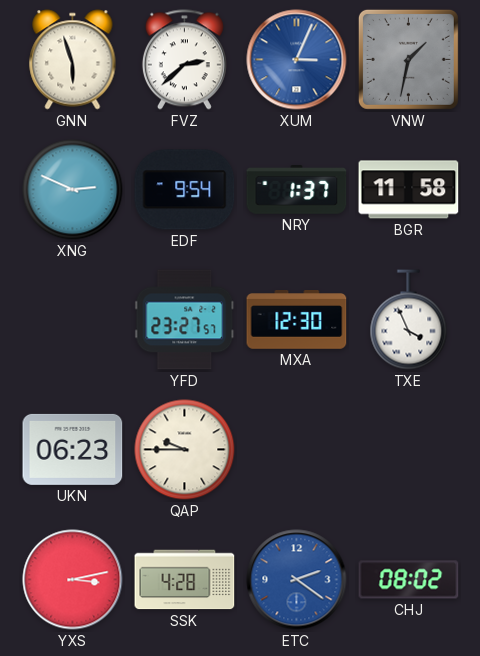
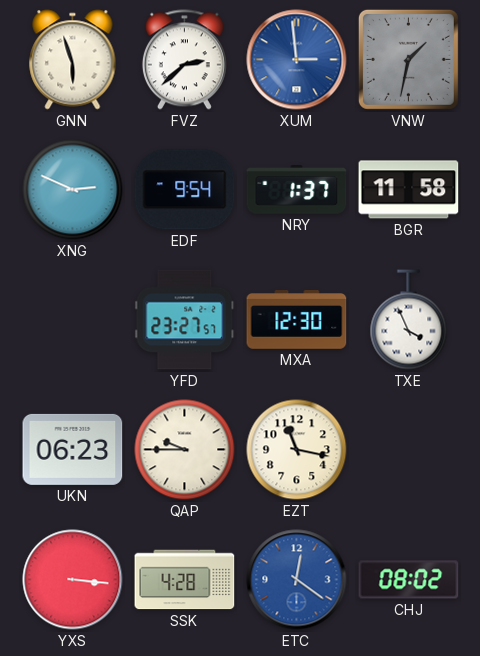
XUM: 3:04 -> 2:59
EZT: none -> 11:17
YXS: 3:13 -> 3:16
ETC: 2:21 -> 12:21
